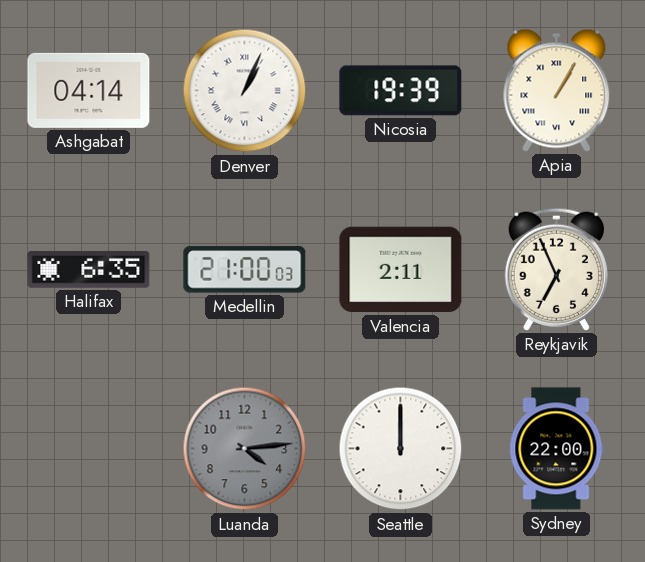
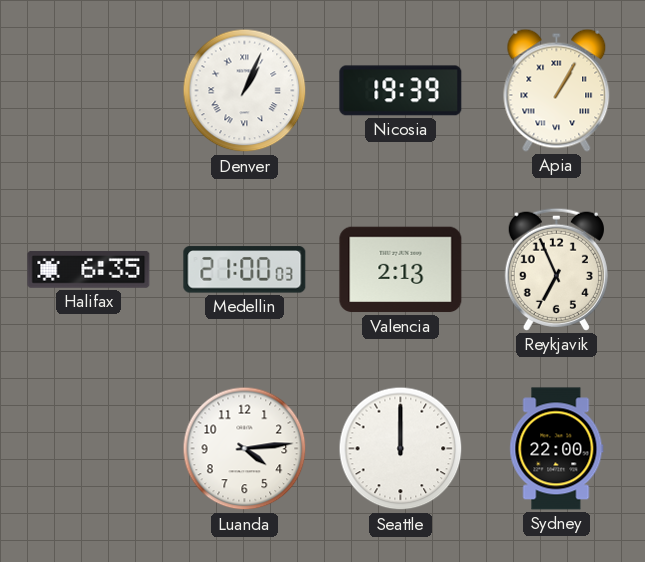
Ashgabat: 04:14 -> none
Valencia: 2:11 -> 2:13
Luanda dial: grey -> white
